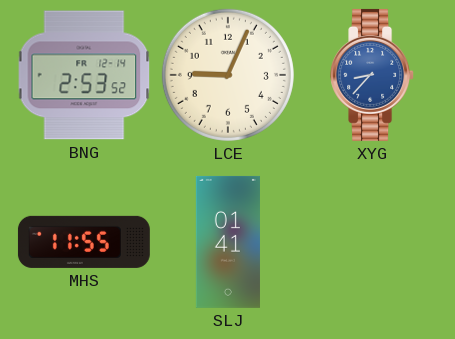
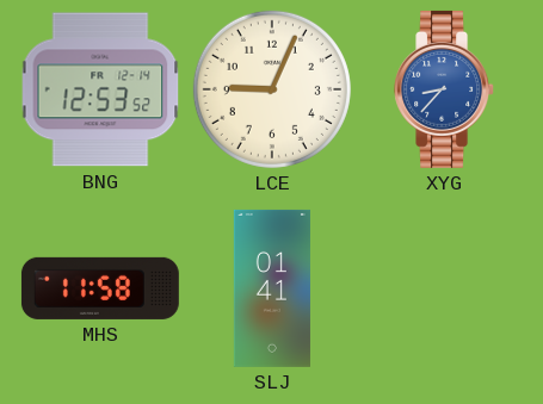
BNG: 2:53 -> 12:53
MHS: 11:55 -> 11:58
